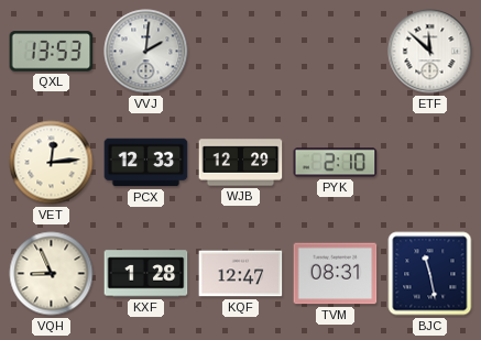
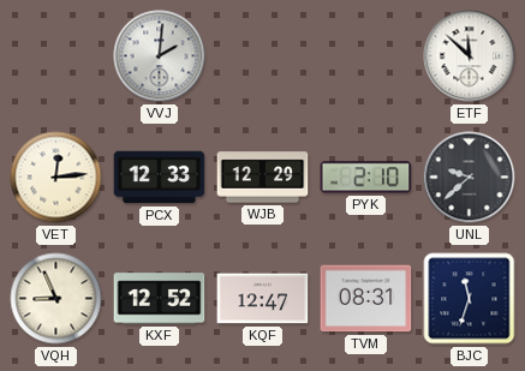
QXL: 13:53 -> none
UNL: none -> 9:38
KXF: 1:28 -> 12:52
BJC: 11:28 -> 11:33
